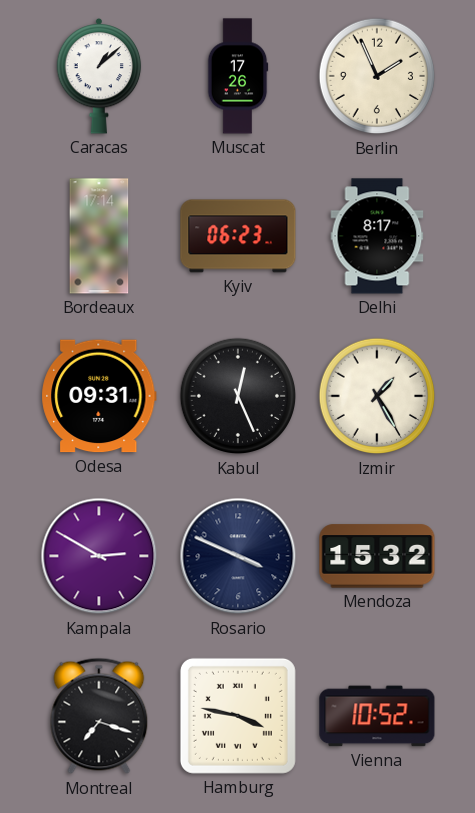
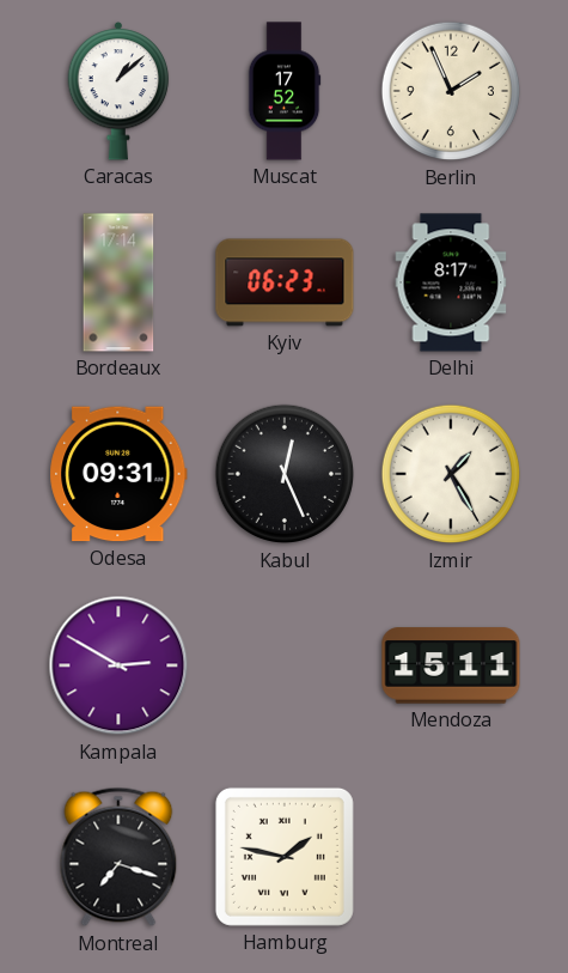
Muscat: 17:26 -> 17:52
Rosario: 3:49 -> none
Mendoza: 15:32 -> 15:11
Hamburg: 3:47 -> 1:47
Vienna: 10:52 -> none
